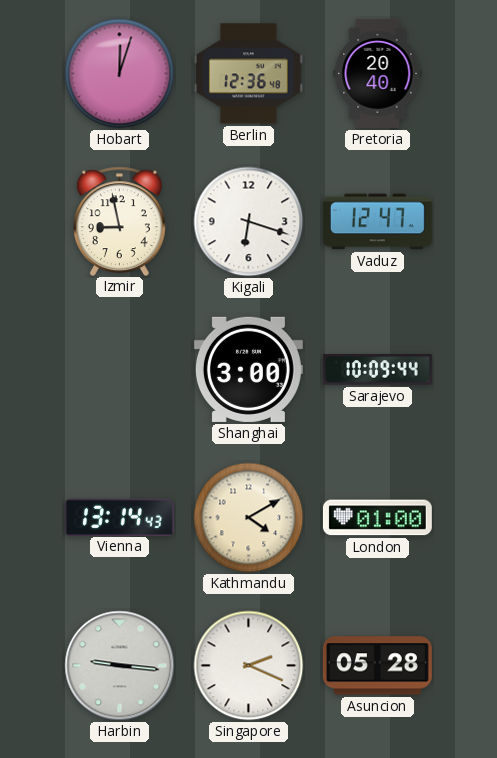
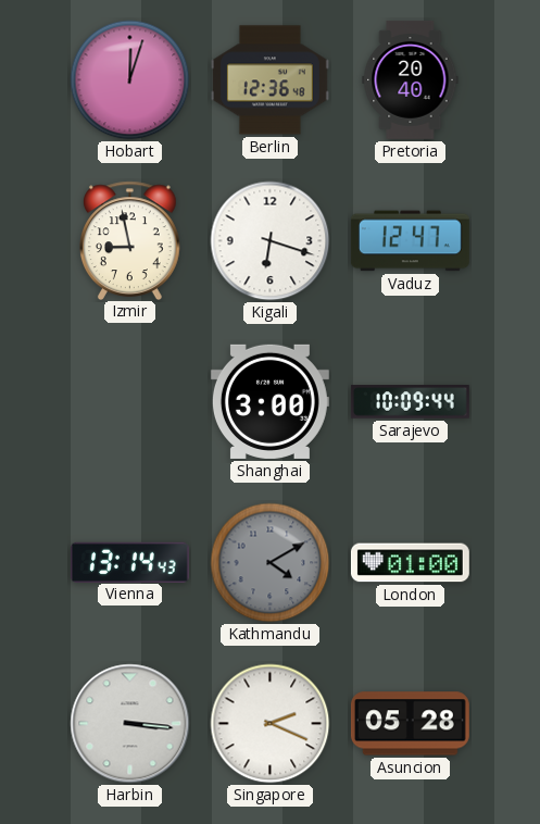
Kathmandu dial: cream -> grey
Harbin: 9:16 -> 3:16
